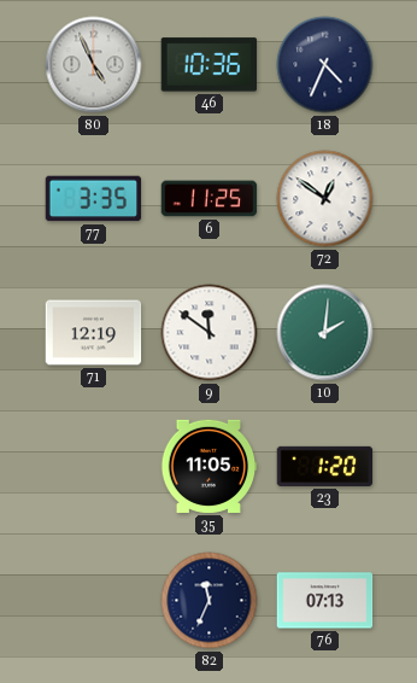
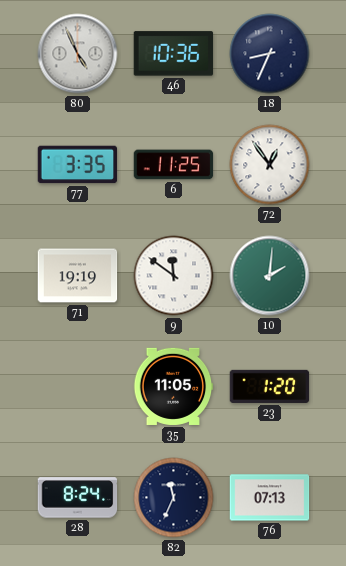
18: 4:34 -> 8:34
72: 12:51 -> 12:54
71: 12:19 -> 19:19
28: none -> 8:24
